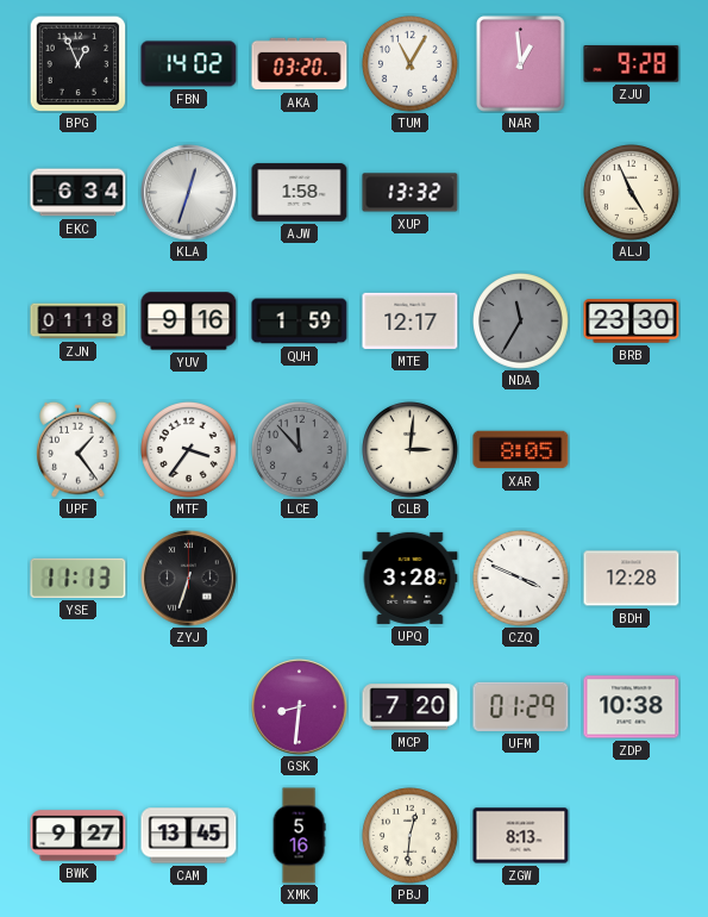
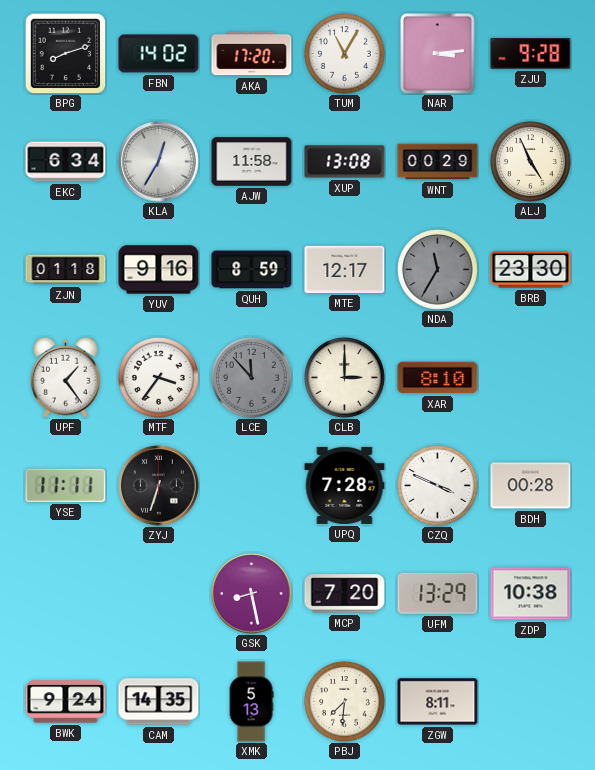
BPG: 12:56 -> 8:12
AKA: 03:20 -> 17:20
NAR: 12:59 -> 3:14
KLA: 12:33 -> 12:35
AJW: 1:58 -> 11:58
XUP: 13:32 -> 13:08
WNT: none -> 00:29
QUH: 1:59 -> 8:59
CLB: 3:01 -> 3:00
XAR: 8:05 -> 8:10
YSE: 11:13 -> 11:11
UPQ: 3:28 -> 7:28
BDH: 12:28 -> 00:28
GSK: 8:31 -> 8:28
UFM: 01:29 -> 13:29
BWK: 9:27 -> 9:24
CAM: 13:45 -> 14:35
XMK: 5:16 -> 5:13
PBJ: 12:31 -> 7:31
ZGW: 8:13 -> 8:11
